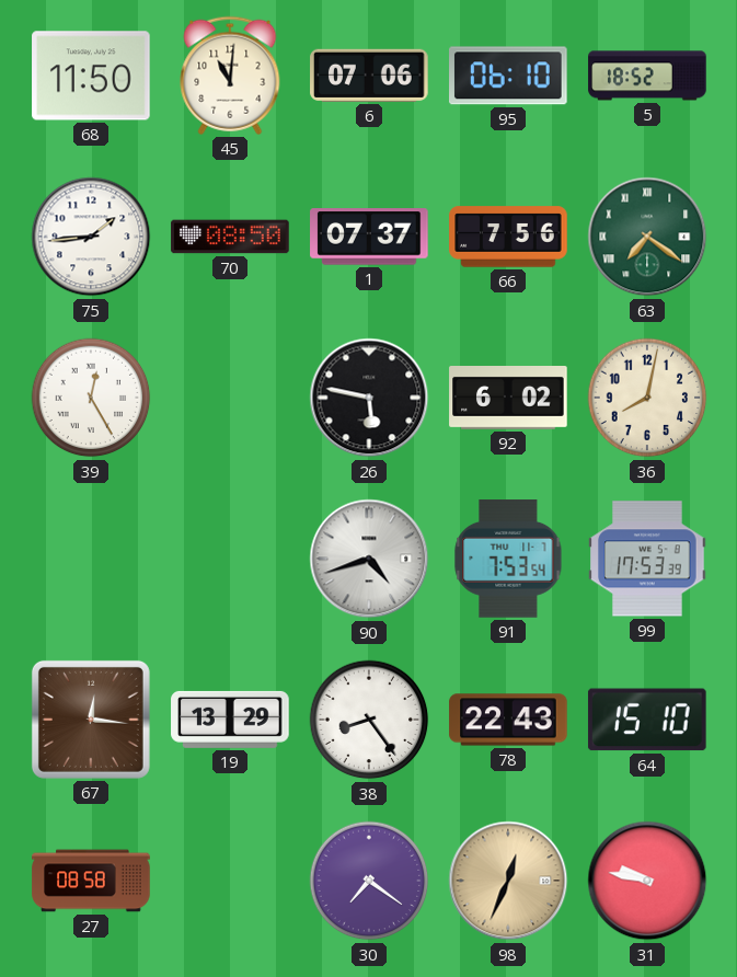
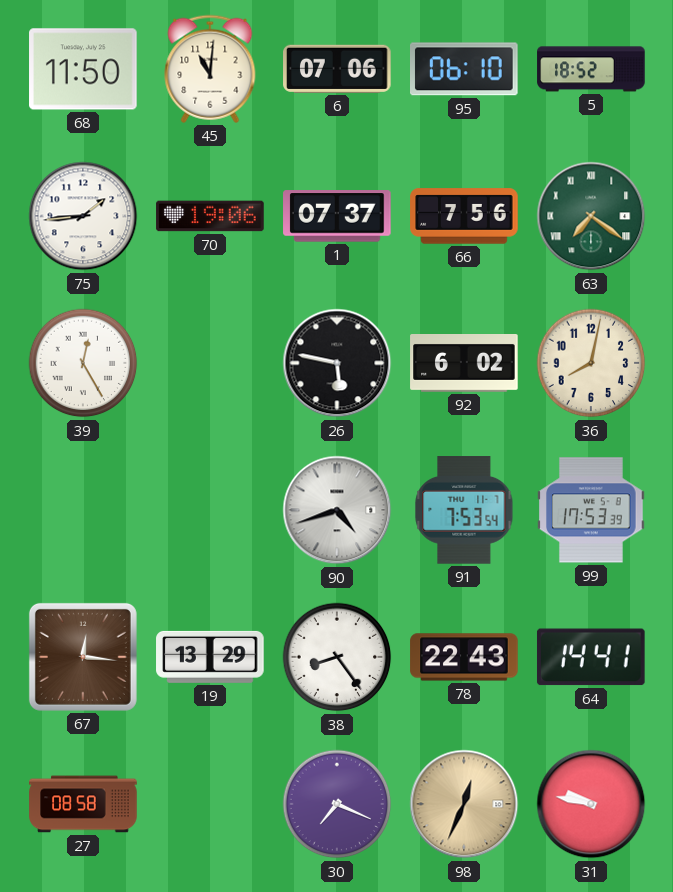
70: 08:50 -> 19:06
64: 15:10 -> 14:41
30: 7:21 -> 7:19
